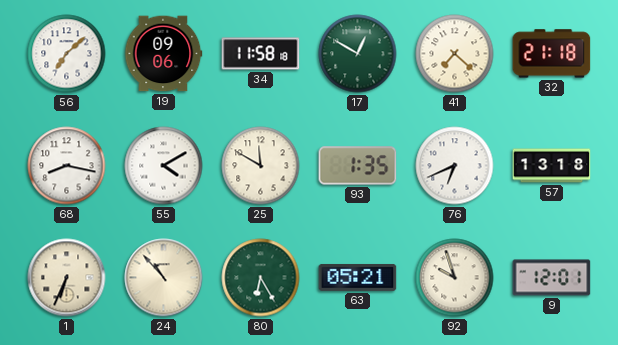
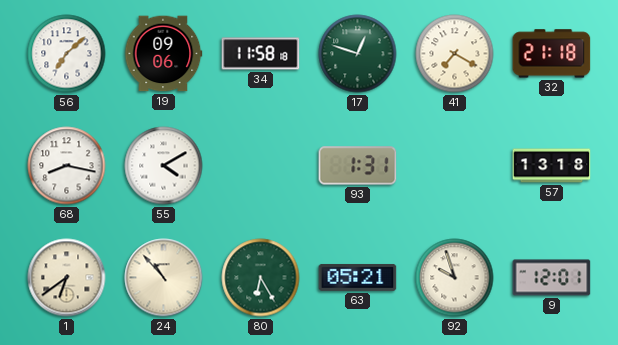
17: 12:50 -> 12:48
41: 7:22 -> 7:20
25: 11:50 -> none
93: 1:35 -> 1:31
76: 6:41 -> none
1: 6:34 -> 6:39
